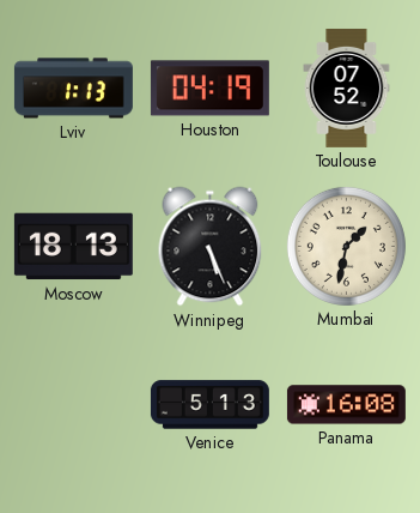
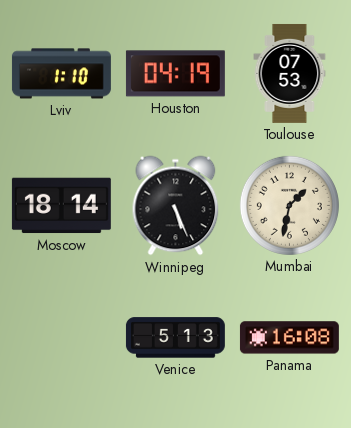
Lviv: 1:13 -> 1:10
Toulouse: 07:52 -> 07:53
Moscow: 18:13 -> 18:14
